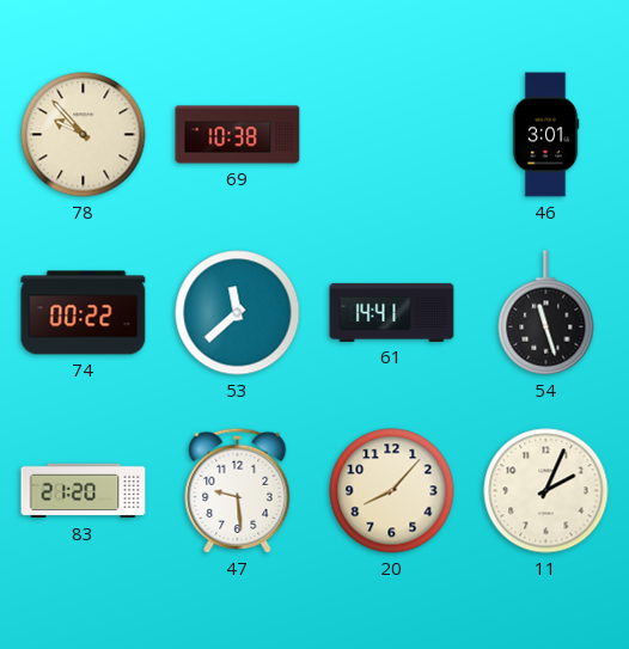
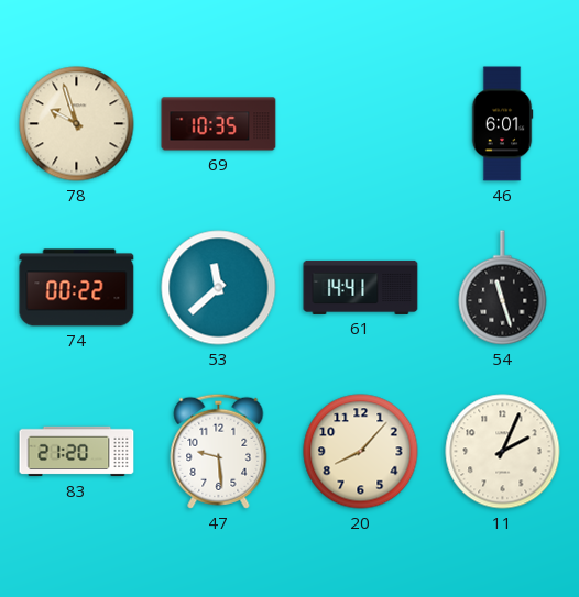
78: 9:53 -> 9:57
69: 10:38 -> 10:35
46: 3:01 -> 6:01
